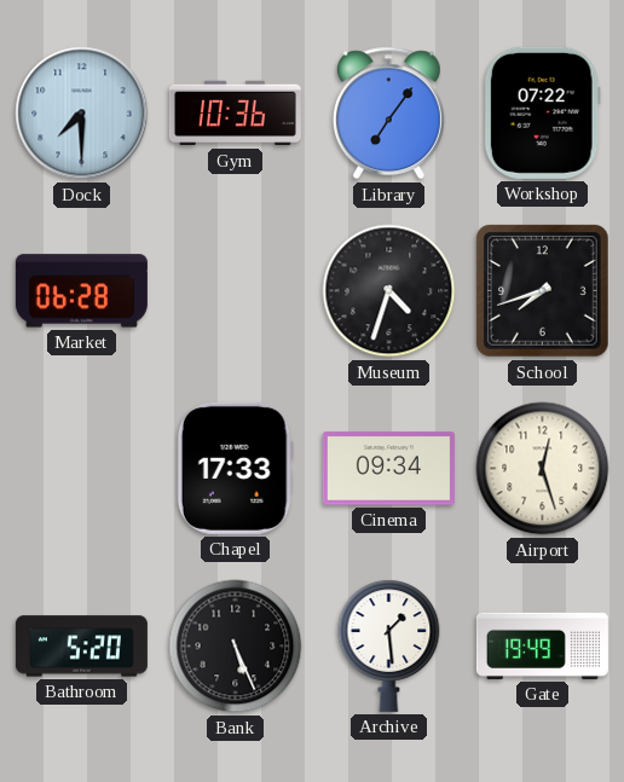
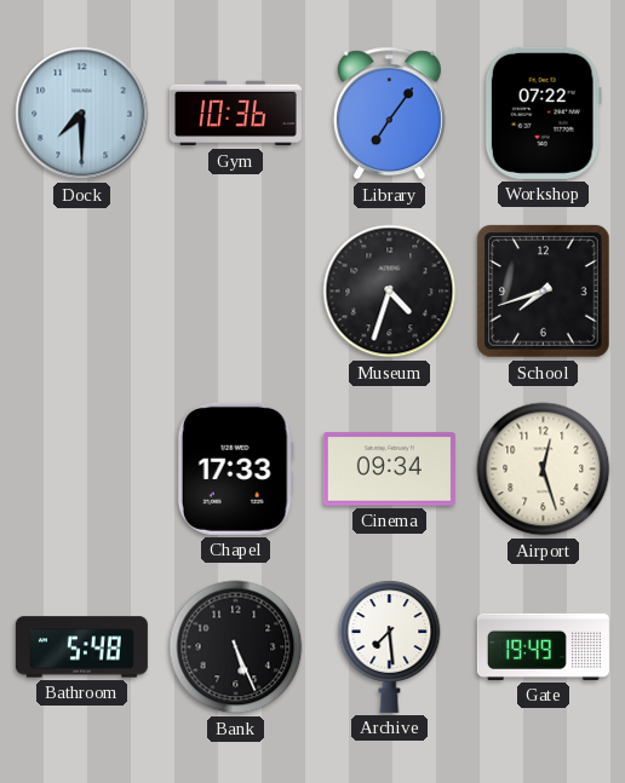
Market: 06:28 -> none
Bathroom: 5:20 -> 5:48
Archive: 1:29 -> 7:29
